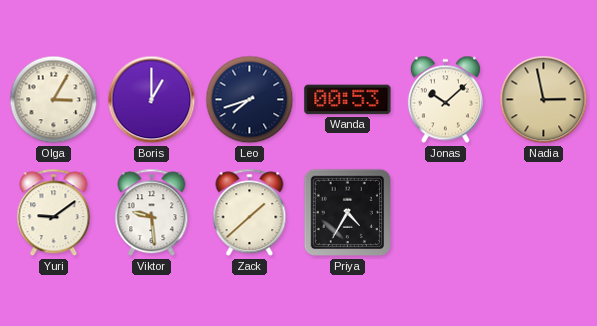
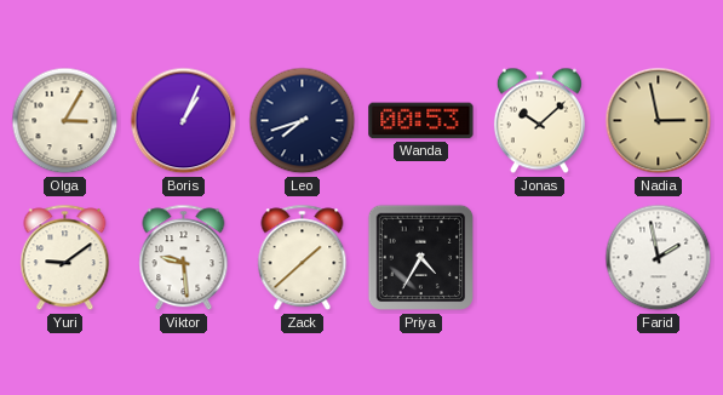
Boris: 1:00 -> 1:04
Farid: none -> 1:58
